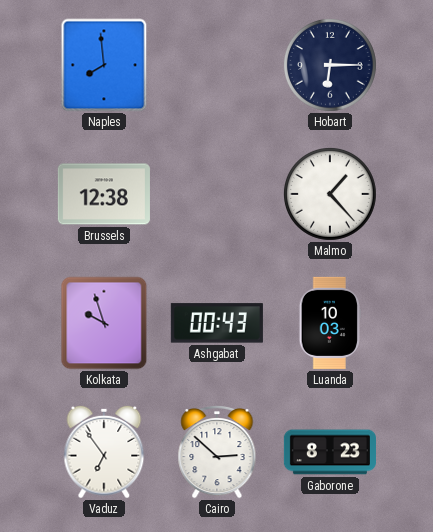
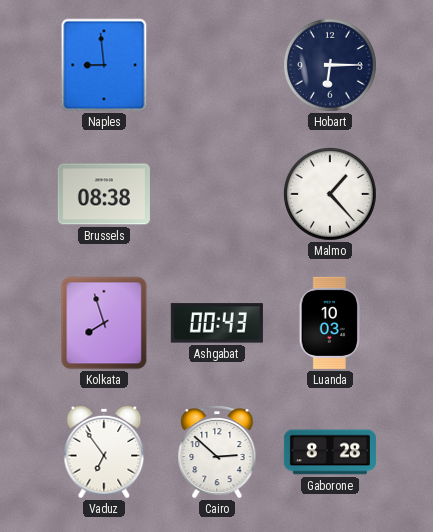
Naples: 7:59 -> 8:59
Brussels: 12:38 -> 08:38
Kolkata: 9:57 -> 7:57
Gaborone: 8:23 -> 8:28
